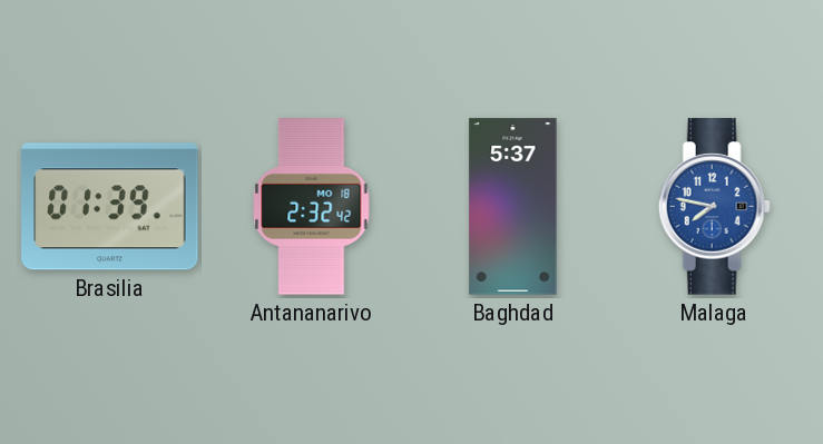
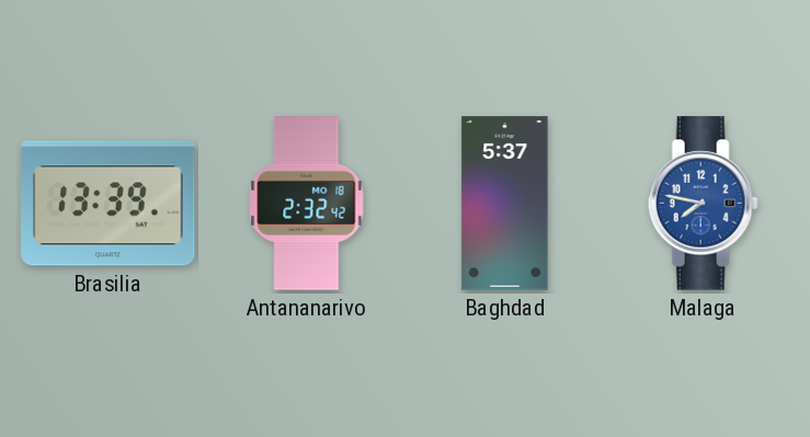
Brasilia: 01:39 -> 13:39
